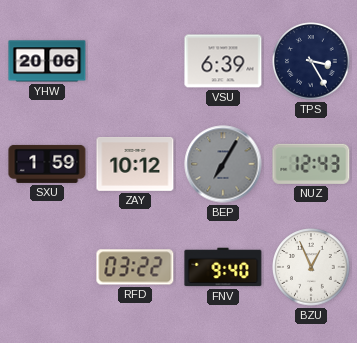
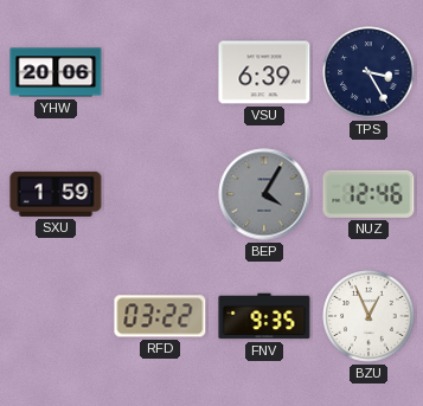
ZAY: 10:12 -> none
BEP: 7:05 -> 4:05
NUZ: 12:43 -> 12:46
FNV: 9:40 -> 9:35
